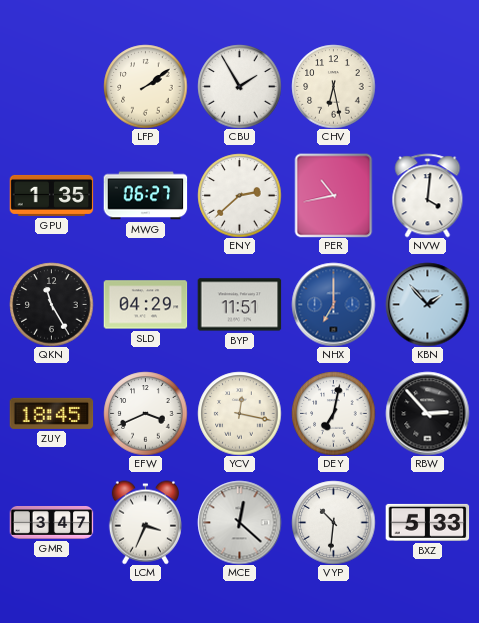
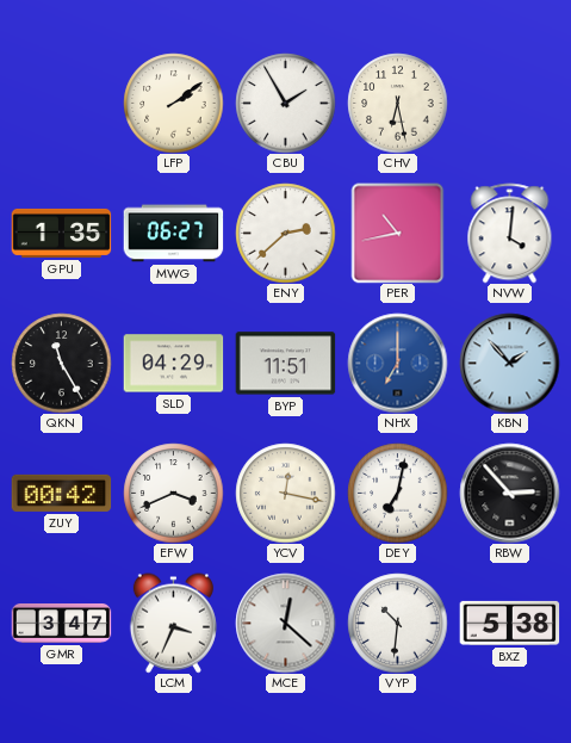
ZUY: 18:45 -> 00:42
BXZ: 5:33 -> 5:38
